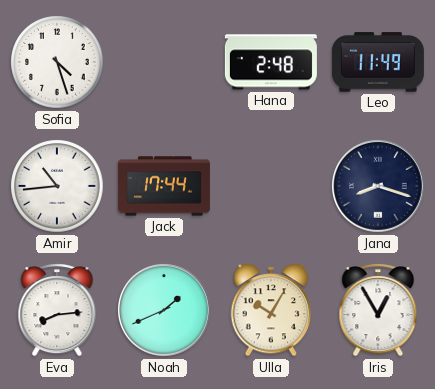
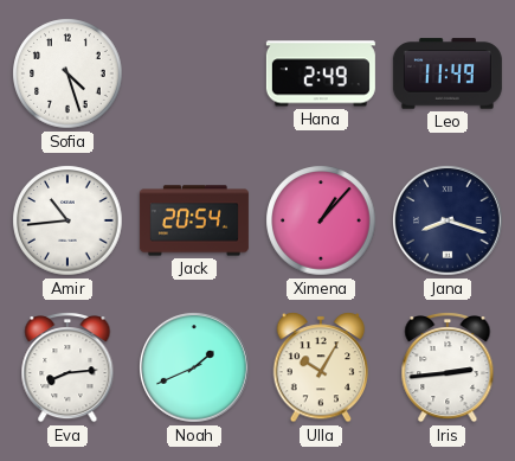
Hana: 2:48 -> 2:49
Jack: 17:44 -> 20:54
Ximena: none -> 1:07
Iris: 12:55 -> 2:44
